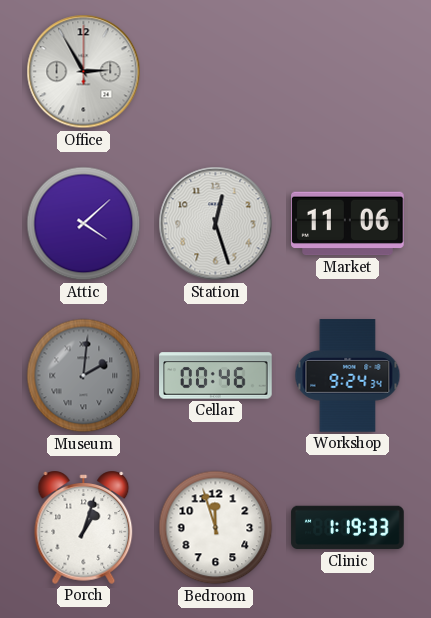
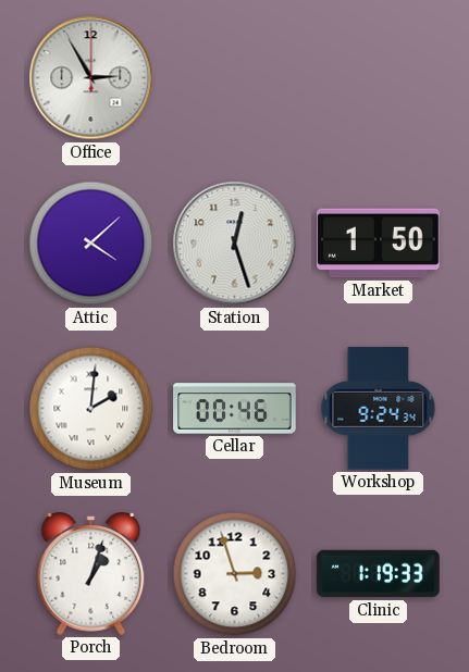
Market: 11:06 -> 1:50
Museum dial: grey -> white
Bedroom: 11:57 -> 2:57
